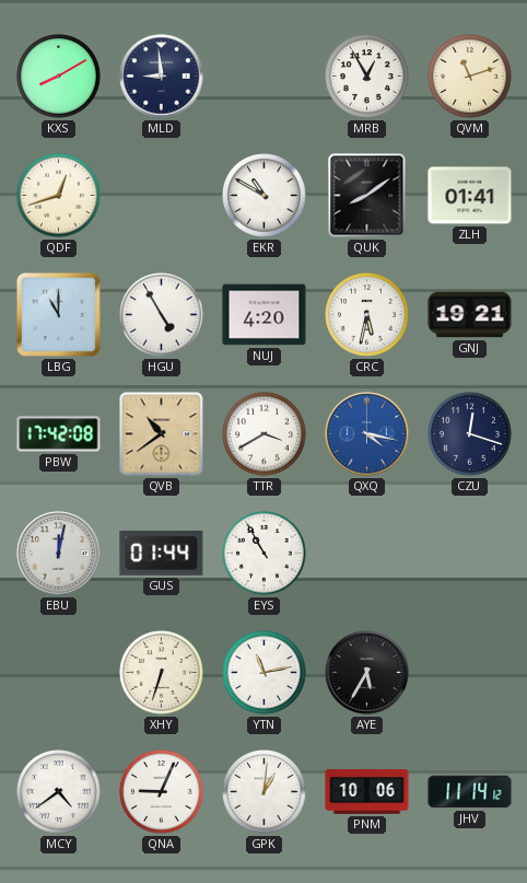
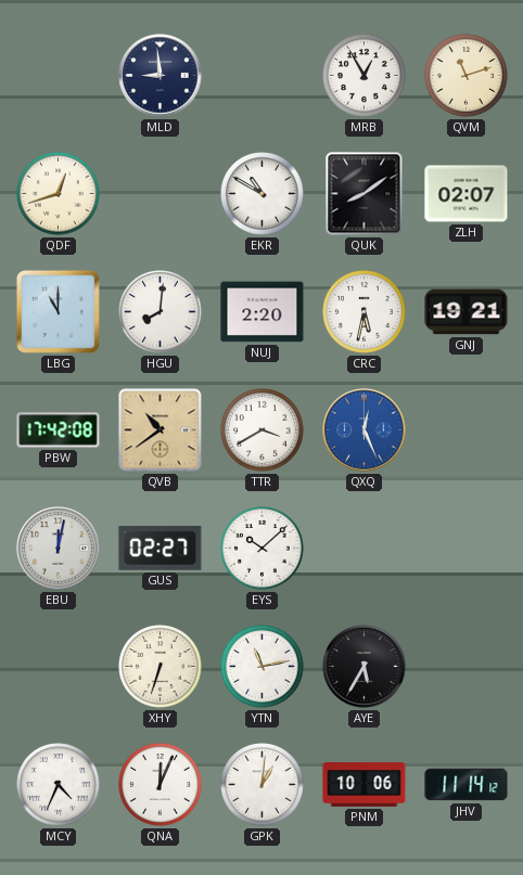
KXS: 8:10 -> none
ZLH: 01:41 -> 02:07
HGU: 4:55 -> 8:01
NUJ: 4:20 -> 2:20
QXQ: 4:17 -> 12:26
CZU: 12:18 -> none
GUS: 01:44 -> 02:27
EYS: 10:55 -> 10:08
MCY: 4:39 -> 4:34
QNA: 9:04 -> 12:04
